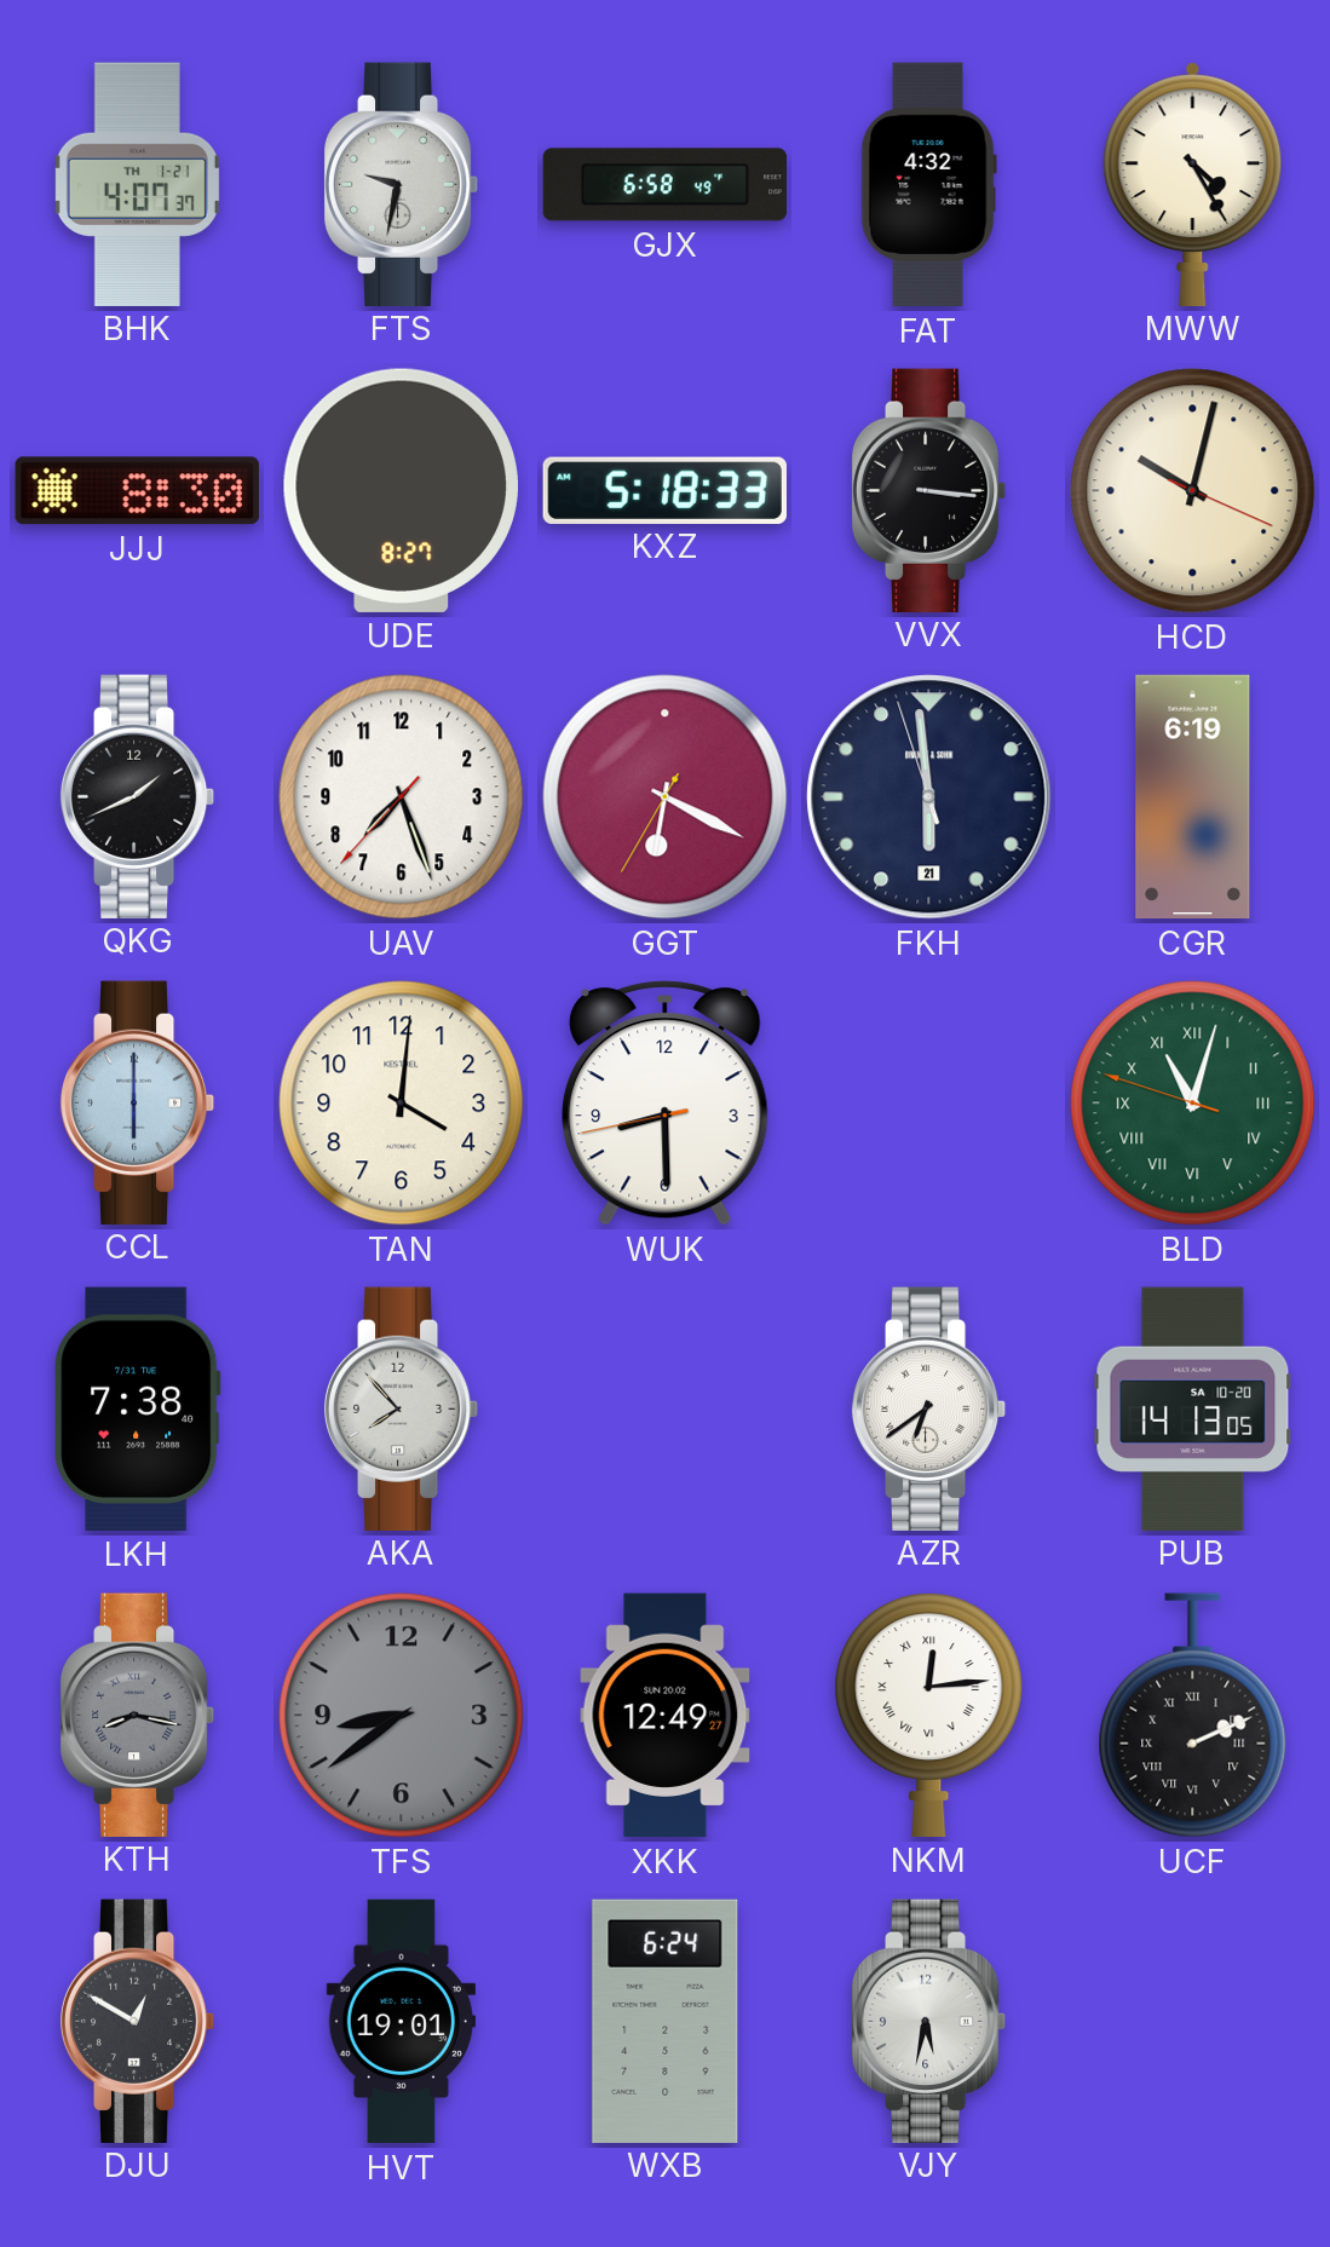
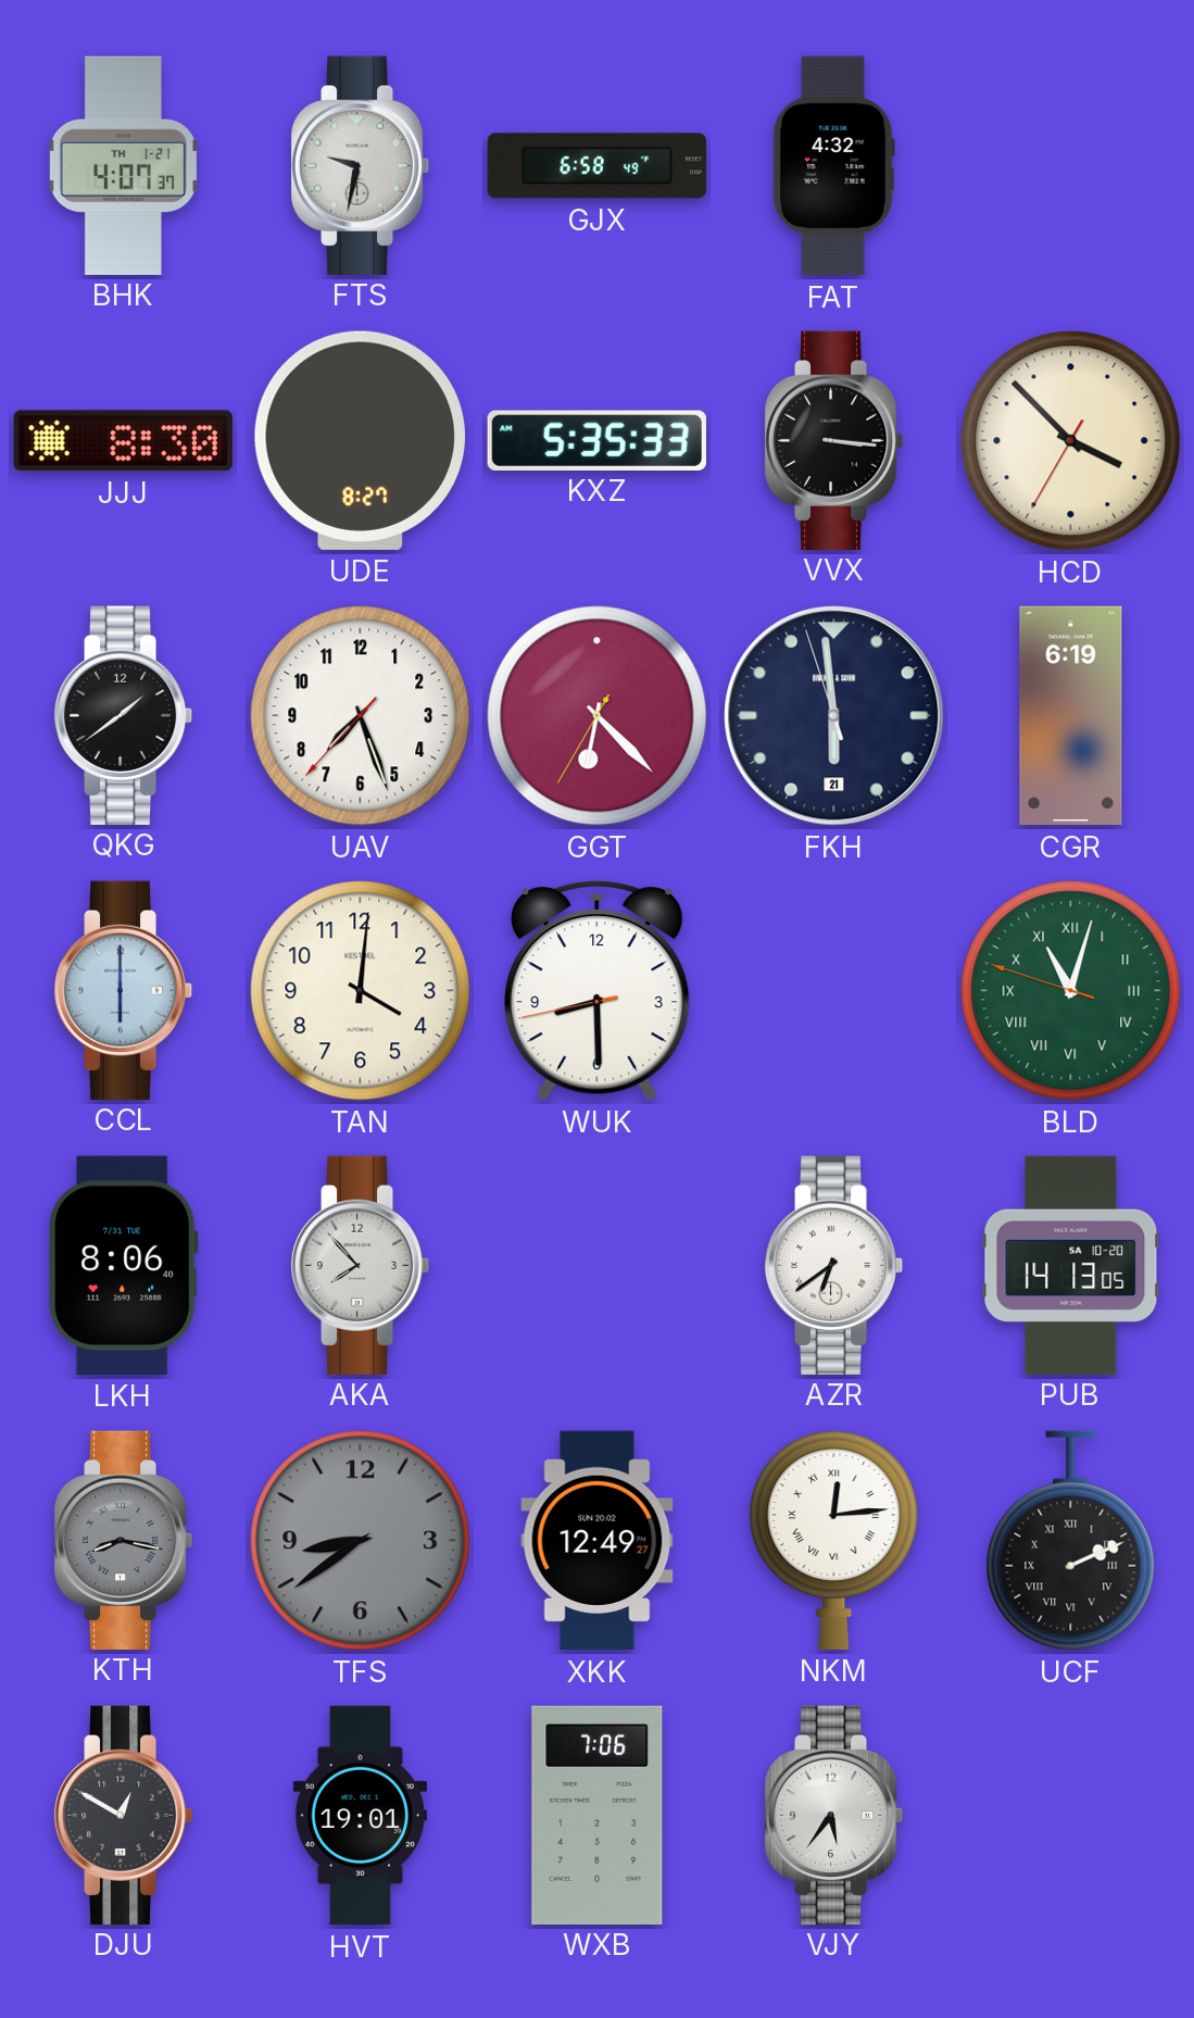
MWW: 4:25 -> none
KXZ: 5:18 -> 5:35
HCD: 10:02 -> 3:52
QKG: 1:41 -> 1:39
GGT: 6:19 -> 6:22
LKH: 7:38 -> 8:06
WXB: 6:24 -> 7:06
VJY: 5:32 -> 5:36
